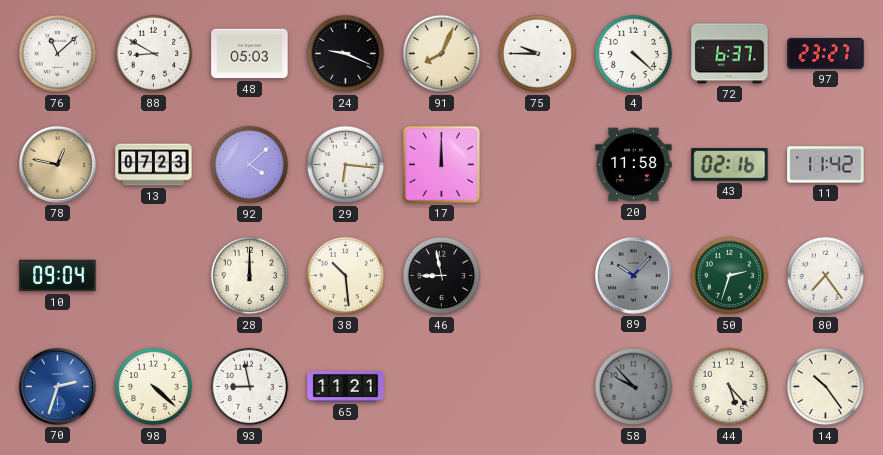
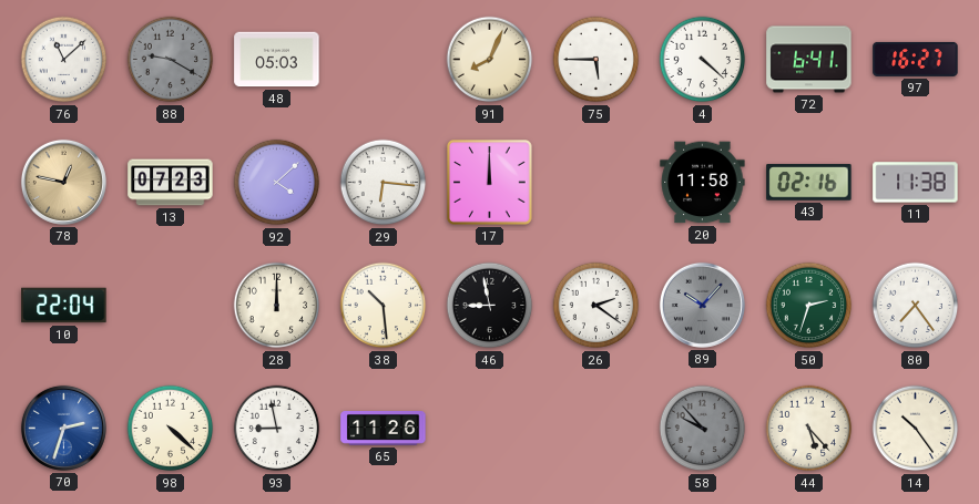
88: 8:50 -> 9:20
88 dial: white -> grey
24: 9:19 -> none
75: 9:45 -> 5:45
72: 6:37 -> 6:41
97: 23:27 -> 16:27
11: 11:42 -> 11:38
10: 09:04 -> 22:04
26: none -> 2:21
65: 11:21 -> 11:26
